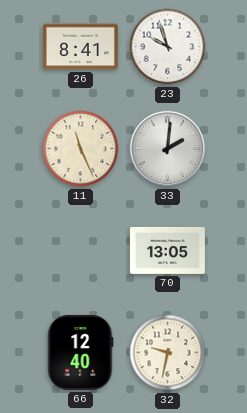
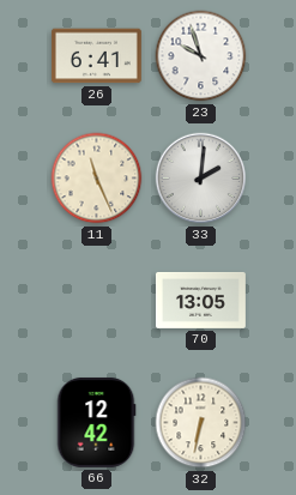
26: 8:41 -> 6:41
66: 12:40 -> 12:42
32: 9:32 -> 6:32
